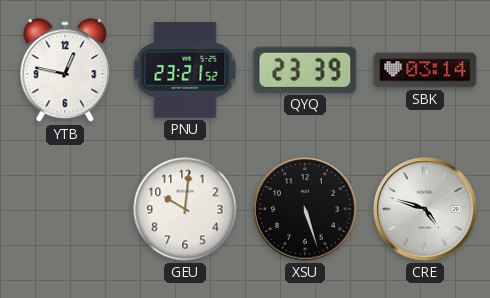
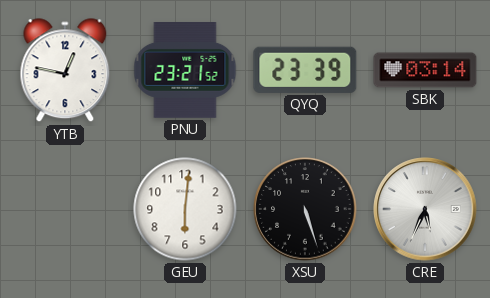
GEU: 10:01 -> 6:01
CRE: 4:48 -> 5:34
